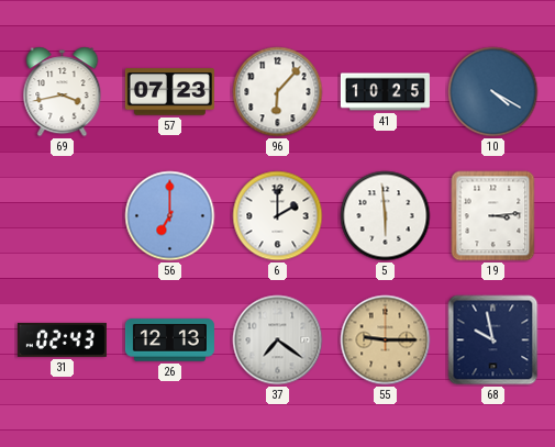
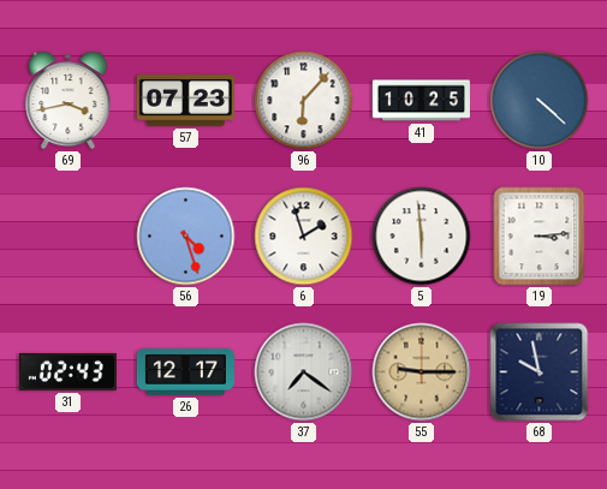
10: 4:20 -> 4:22
56: 7:00 -> 4:27
6: 2:00 -> 1:57
26: 12:13 -> 12:17
